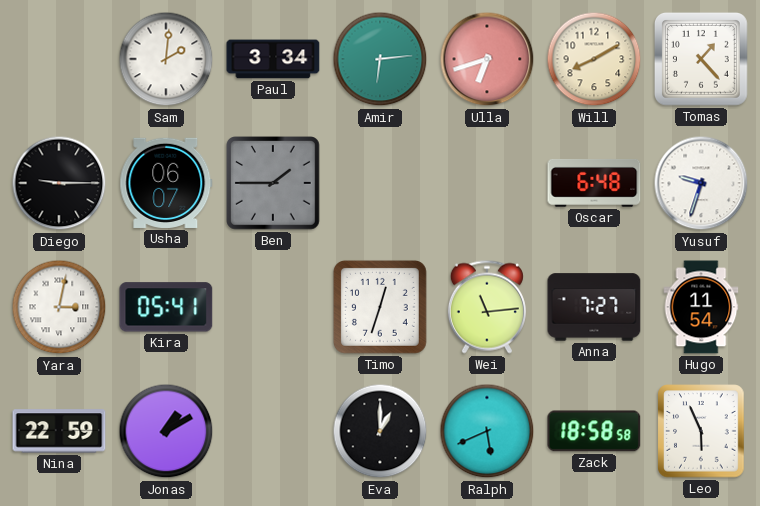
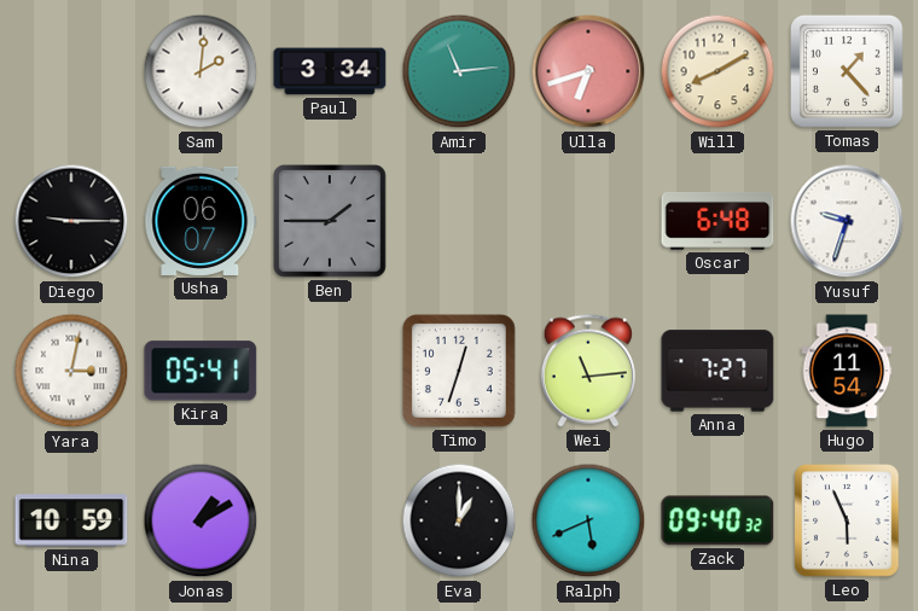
Amir: 6:14 -> 11:14
Nina: 22:59 -> 10:59
Zack: 18:58 -> 09:40
